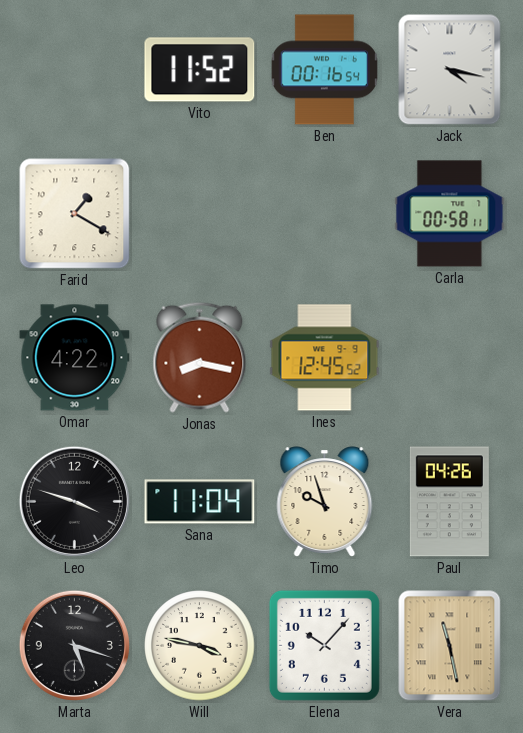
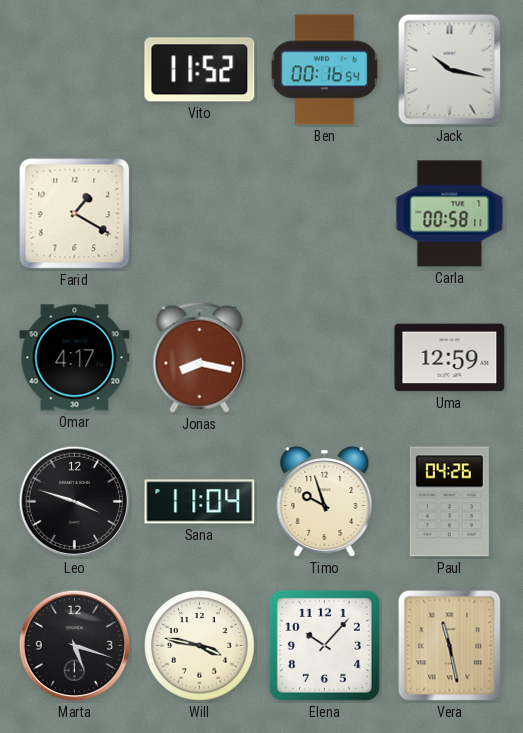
Jack: 4:17 -> 10:17
Omar: 4:22 -> 4:17
Ines: 12:45 -> none
Uma: none -> 12:59
